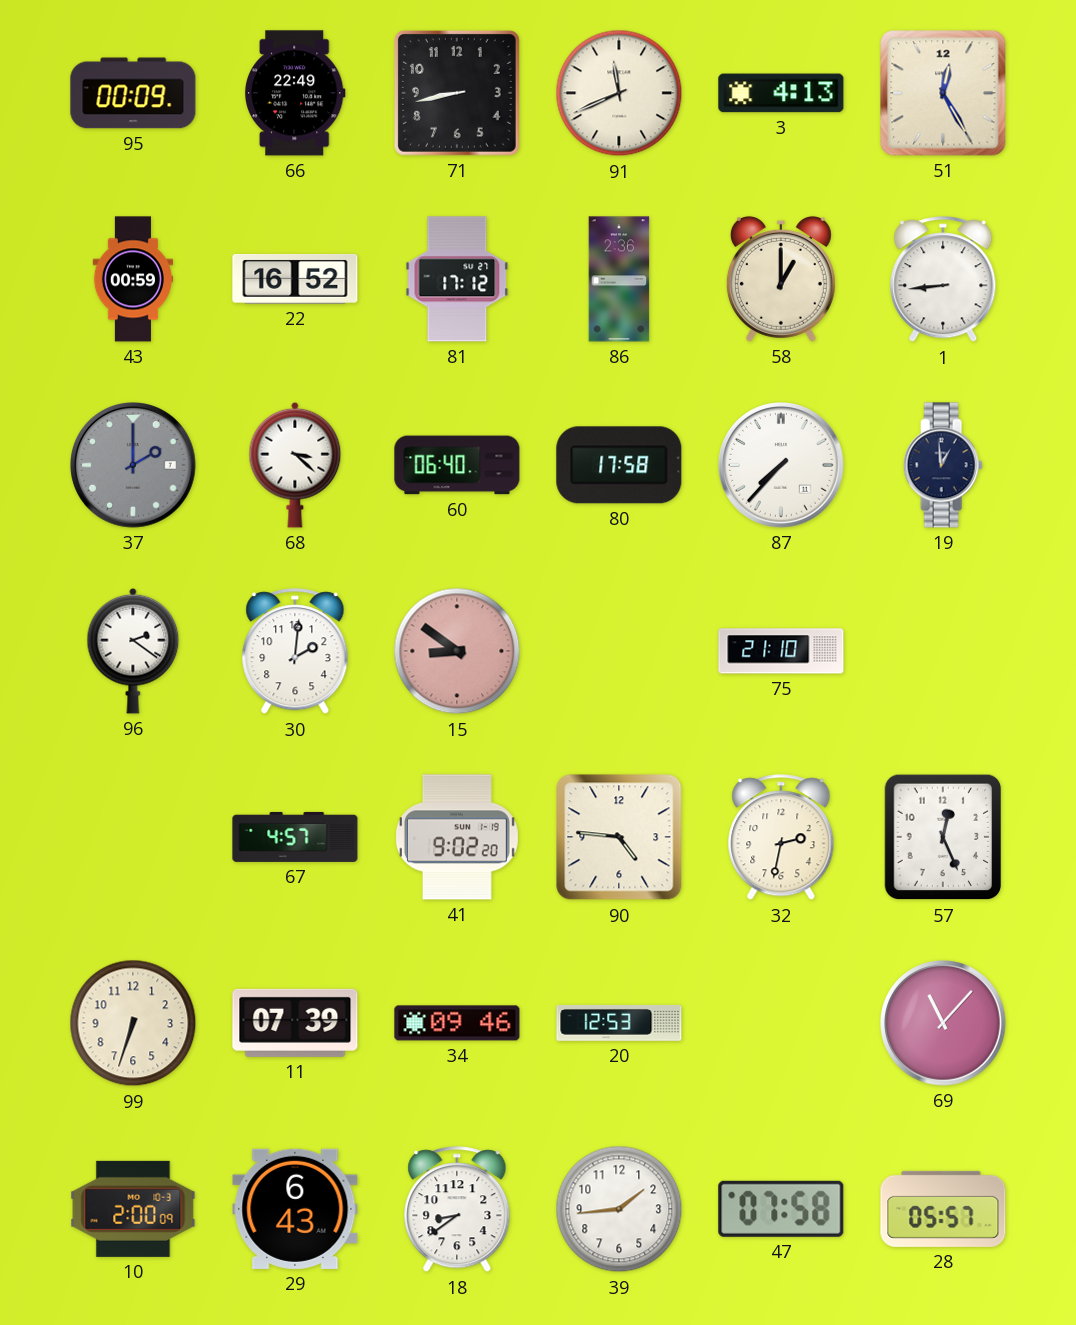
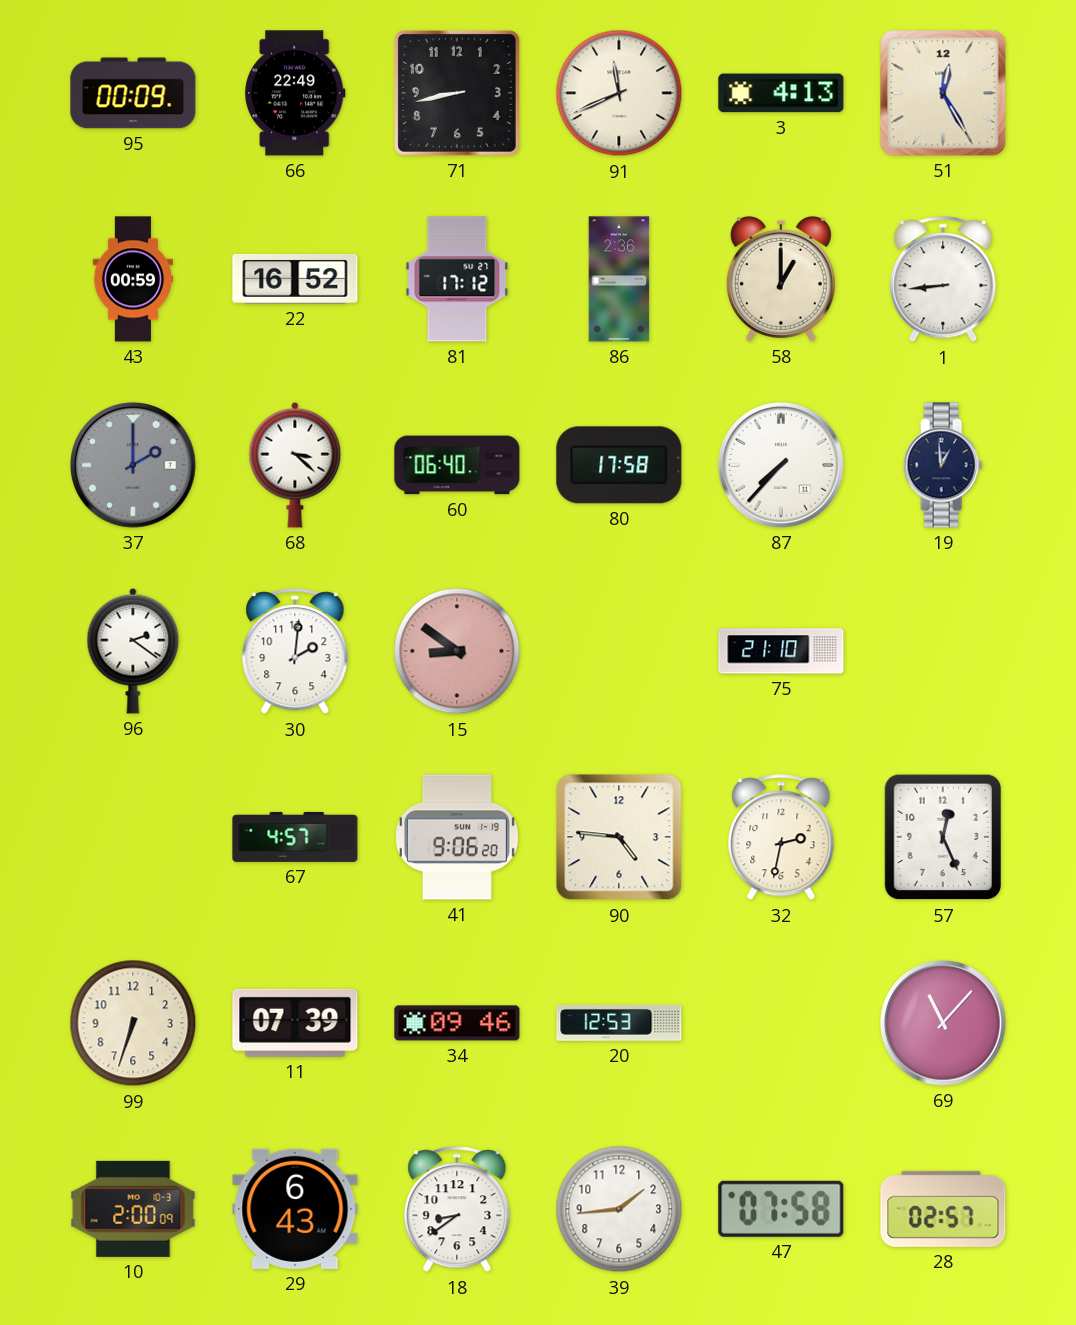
41: 9:02 -> 9:06
28: 05:57 -> 02:57
